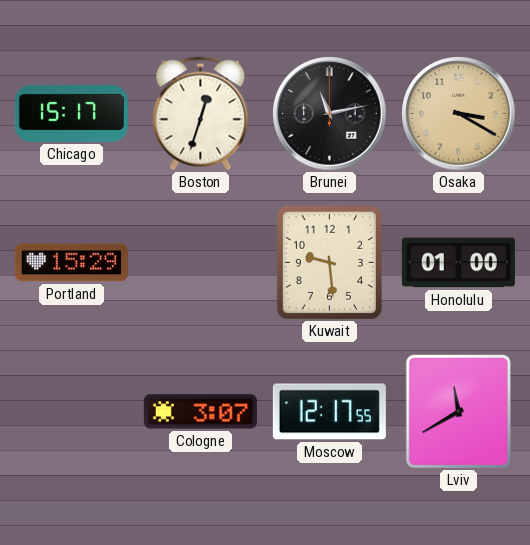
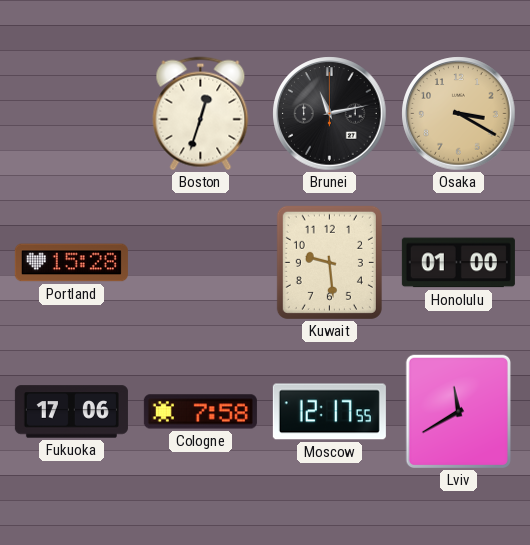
Chicago: 15:17 -> none
Portland: 15:29 -> 15:28
Fukuoka: none -> 17:06
Cologne: 3:07 -> 7:58
